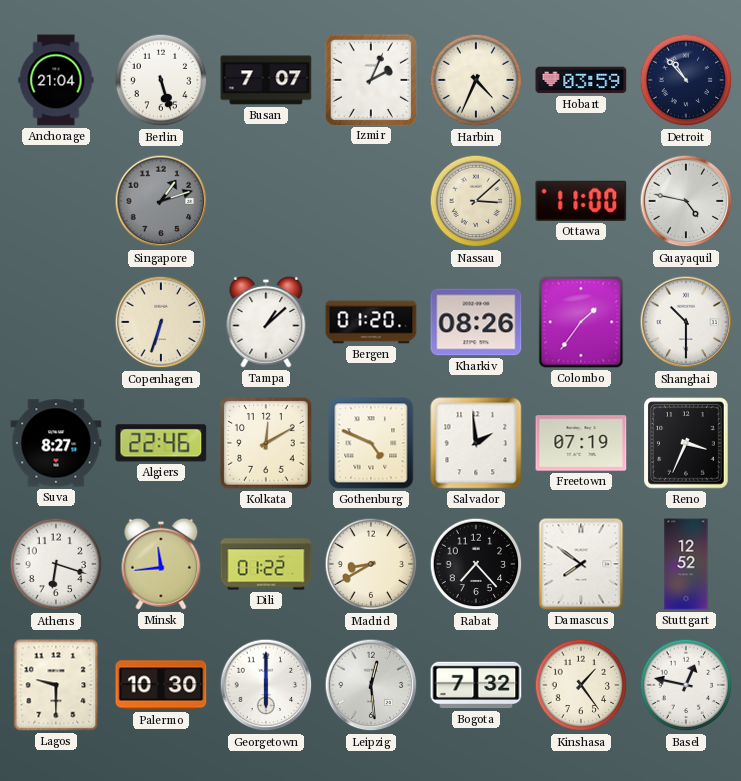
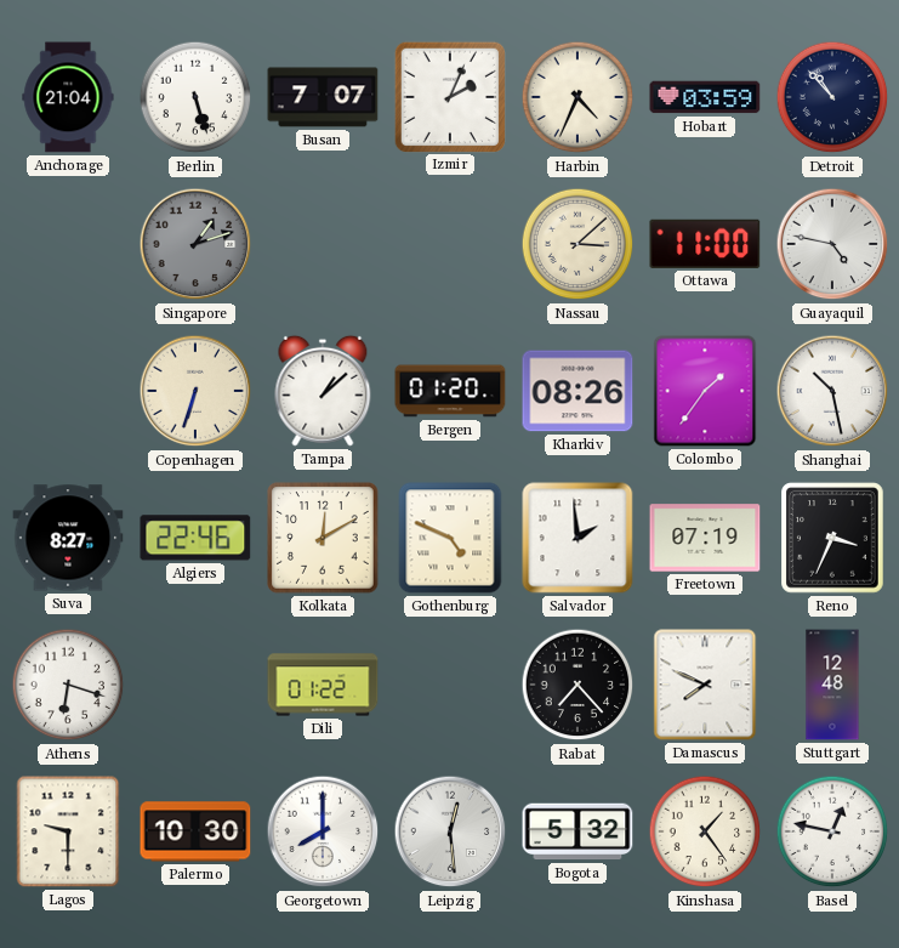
Shanghai: 10:30 -> 10:28
Minsk: 11:44 -> none
Madrid: 8:40 -> none
Damascus: 7:51 -> 7:49
Stuttgart: 12:52 -> 12:48
Georgetown: 6:00 -> 8:00
Bogota: 7:32 -> 5:32
